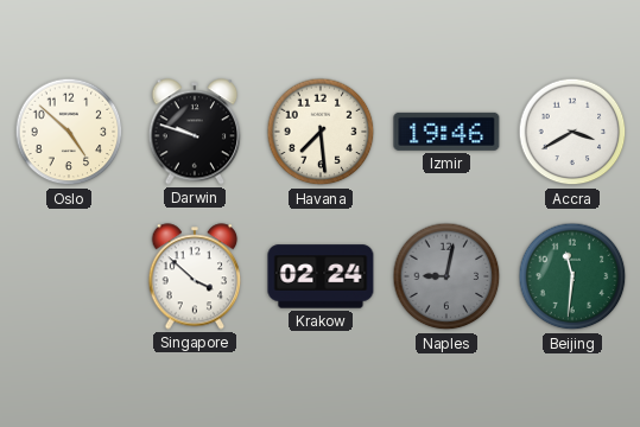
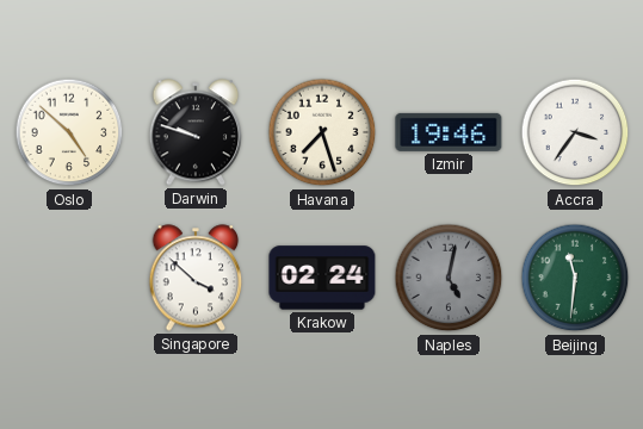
Havana: 7:29 -> 7:27
Accra: 3:40 -> 3:36
Naples: 9:02 -> 5:02
